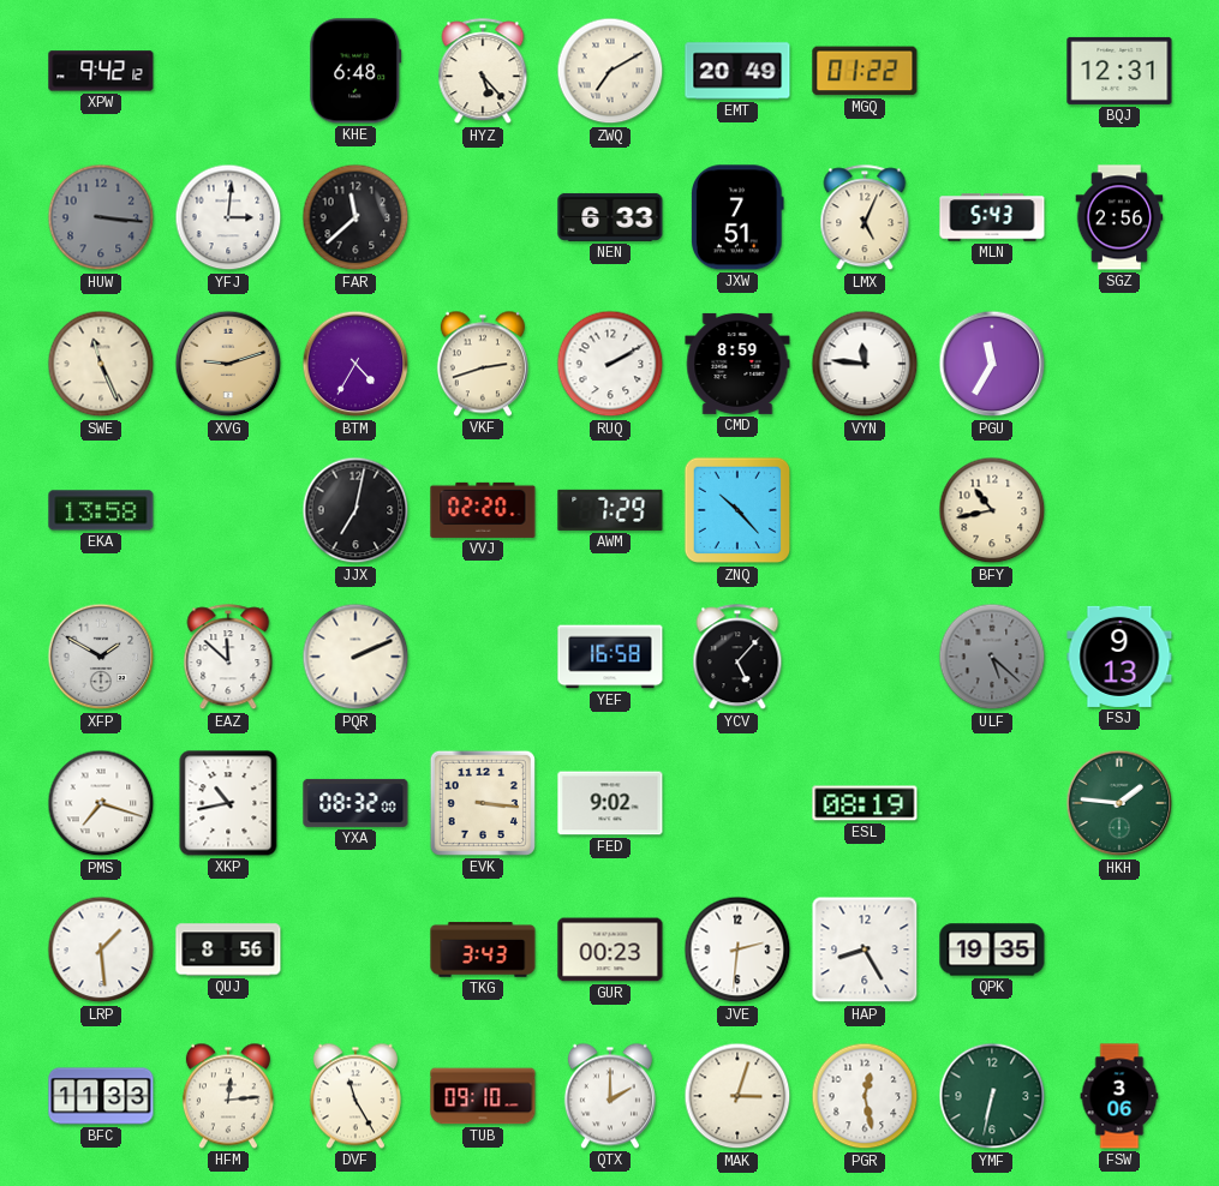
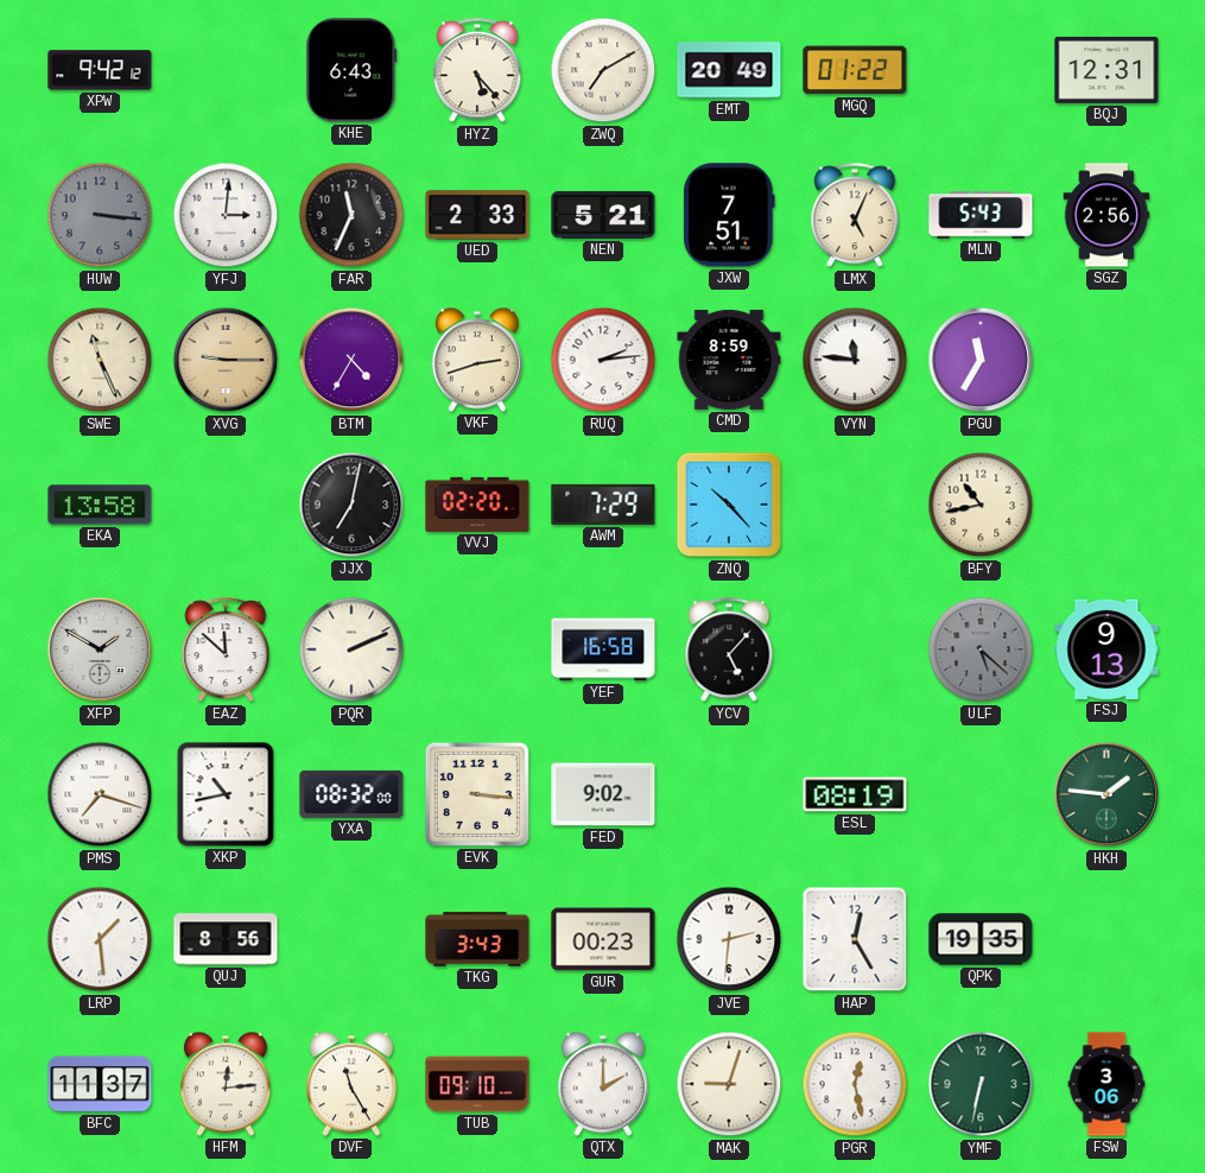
KHE: 6:48 -> 6:43
FAR: 11:38 -> 11:34
UED: none -> 2:33
NEN: 6:33 -> 5:21
XVG: 9:12 -> 9:15
RUQ: 2:10 -> 2:14
HAP: 8:25 -> 12:25
BFC: 11:33 -> 11:37
MAK: 3:03 -> 9:03
